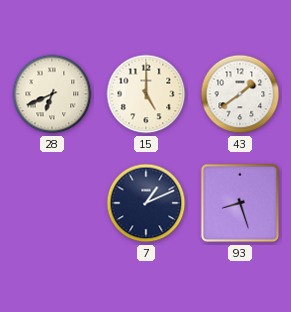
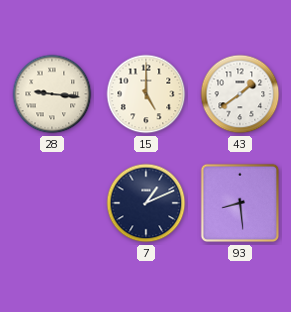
28: 6:41 -> 9:16
93: 8:27 -> 8:29
